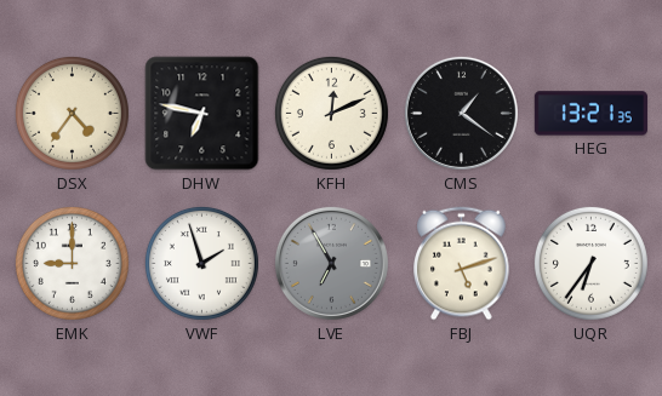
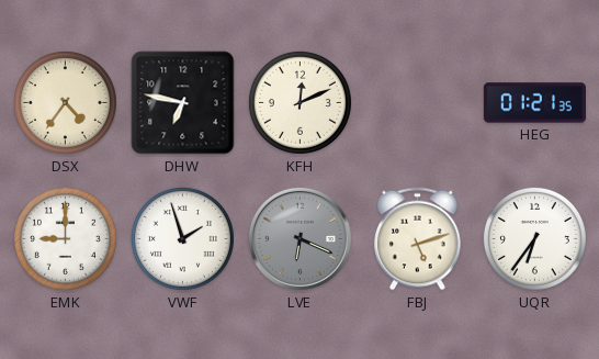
CMS: 1:21 -> none
HEG: 13:21 -> 01:21
LVE: 6:55 -> 6:19
